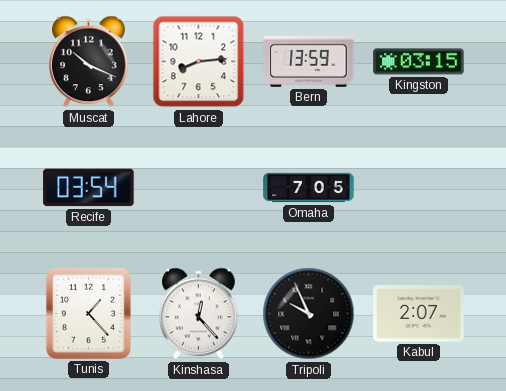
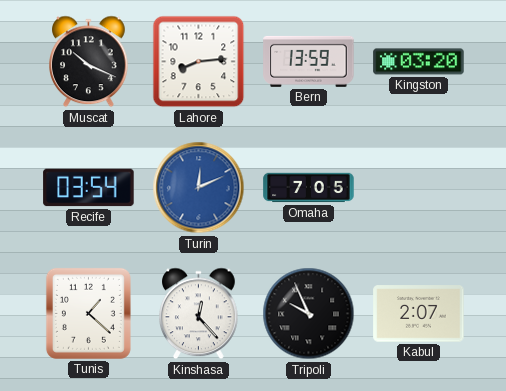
Kingston: 03:15 -> 03:20
Turin: none -> 12:11
Tunis: 1:23 -> 1:22
